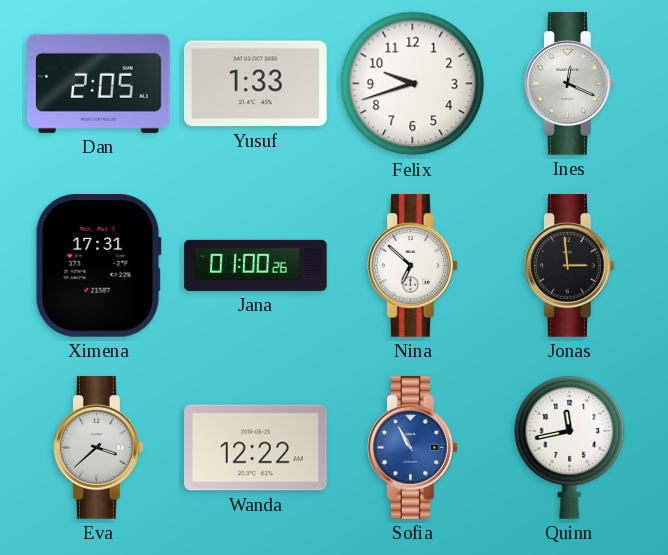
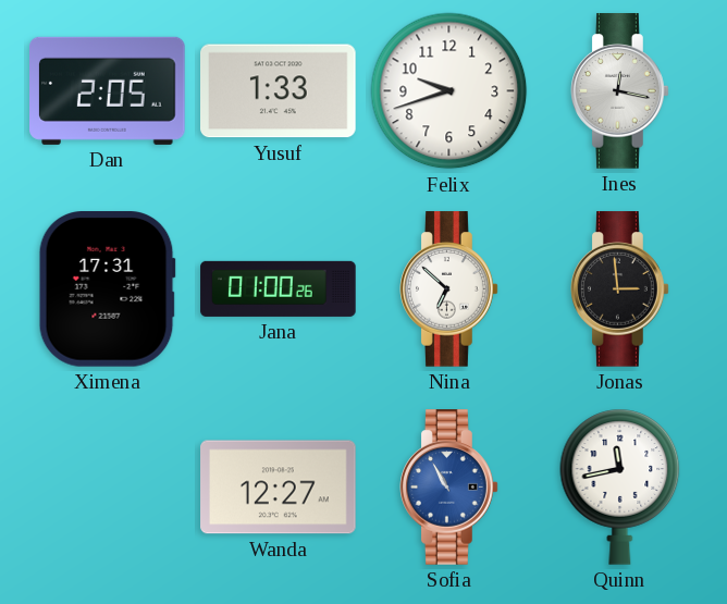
Ines: 12:19 -> 12:17
Eva: 3:38 -> none
Wanda: 12:22 -> 12:27
